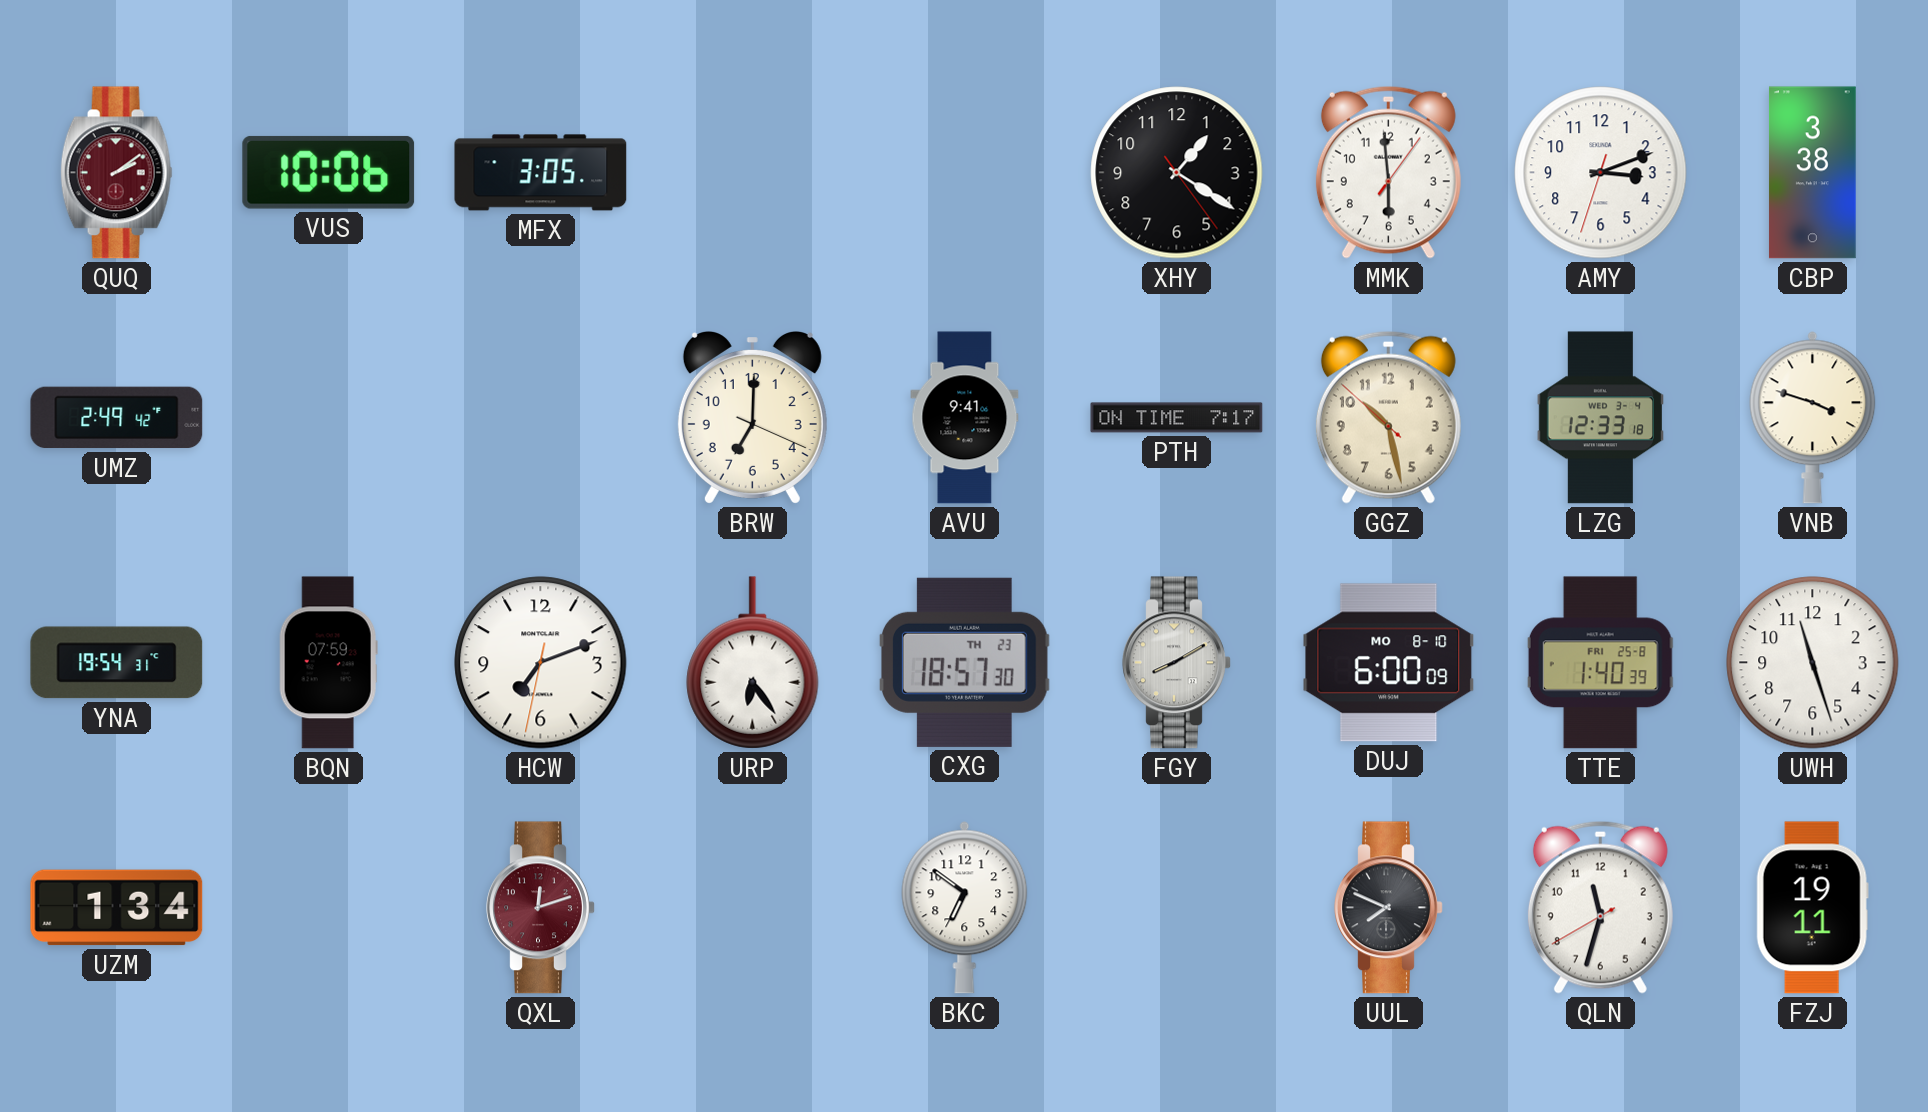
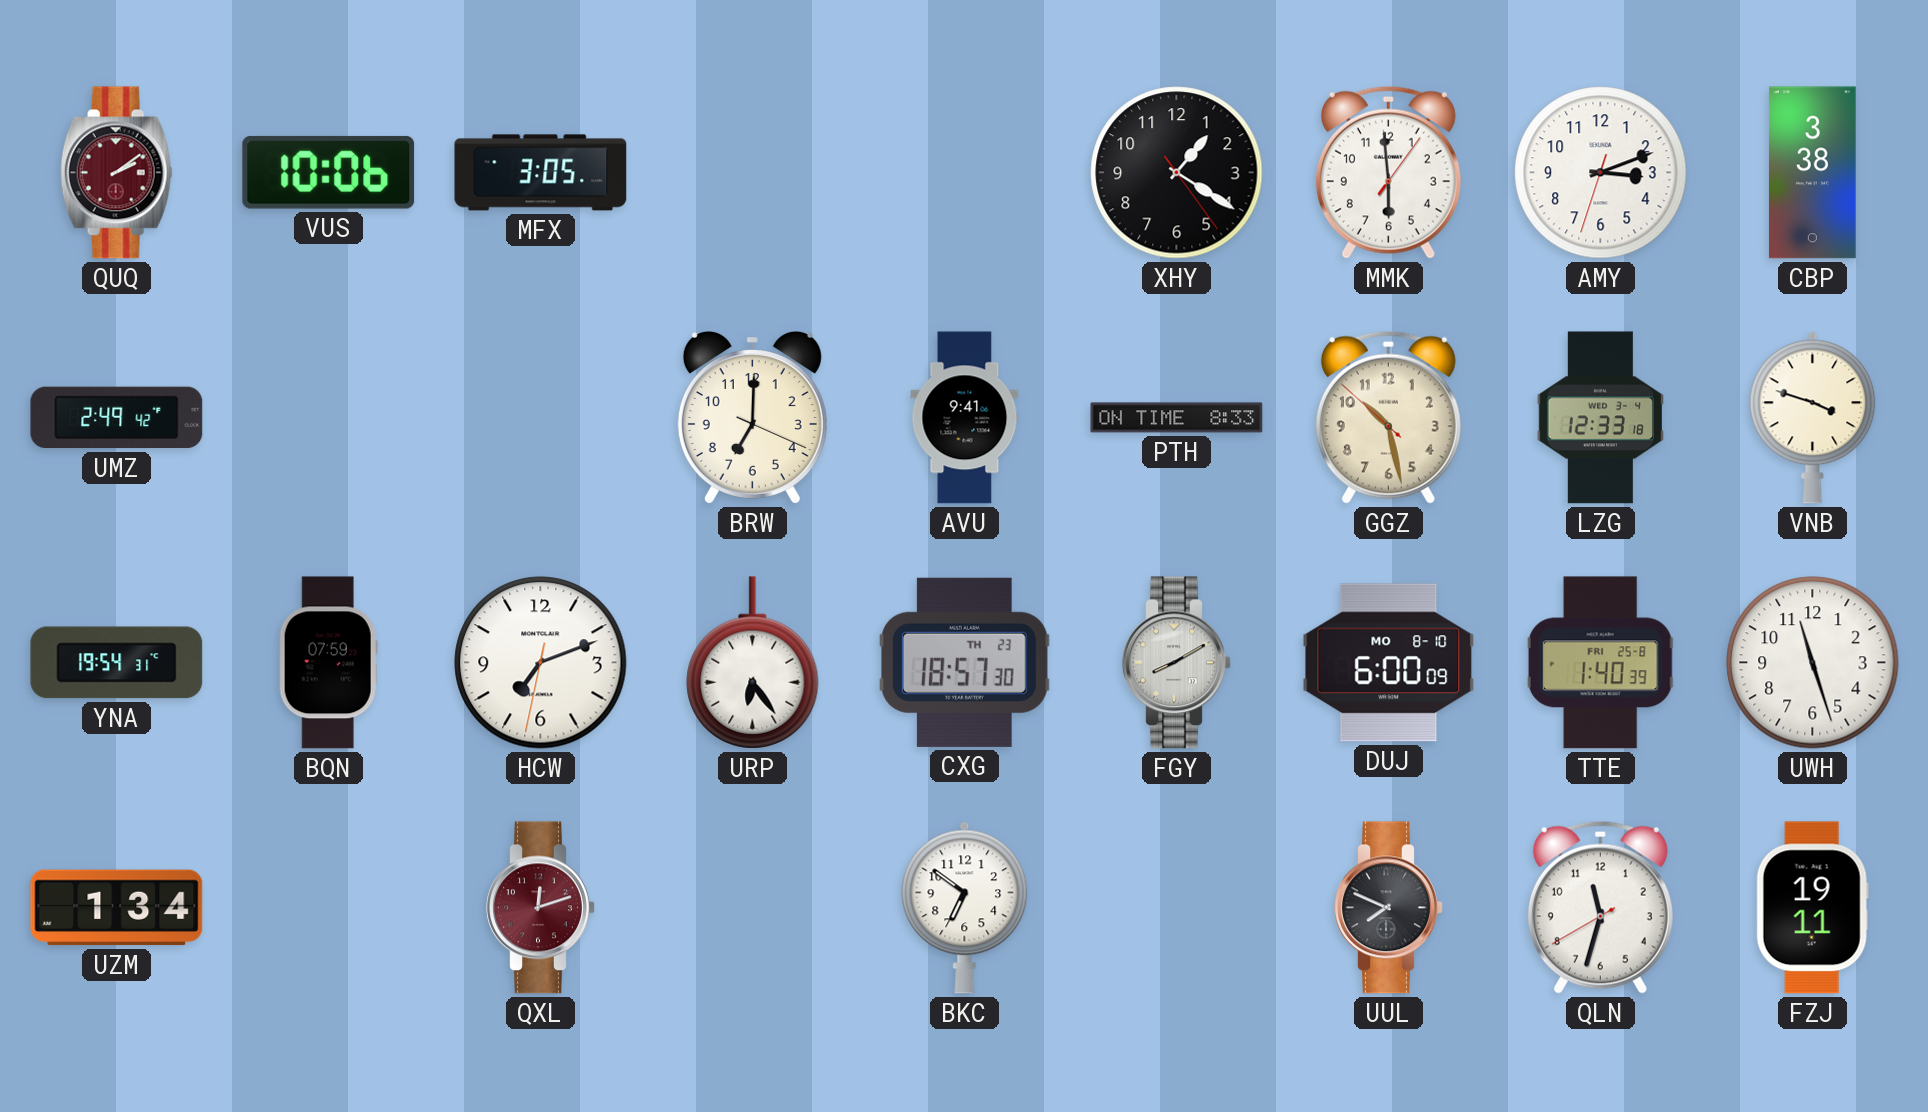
PTH: 7:17 -> 8:33
